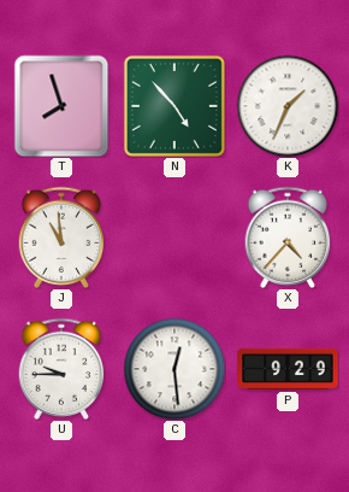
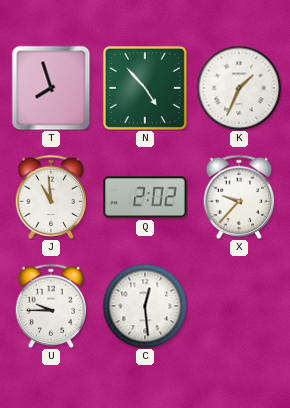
Q: none -> 2:02
X: 4:37 -> 9:37
P: 9:29 -> none
